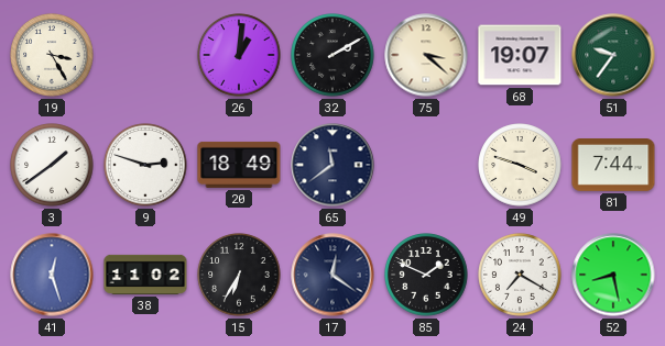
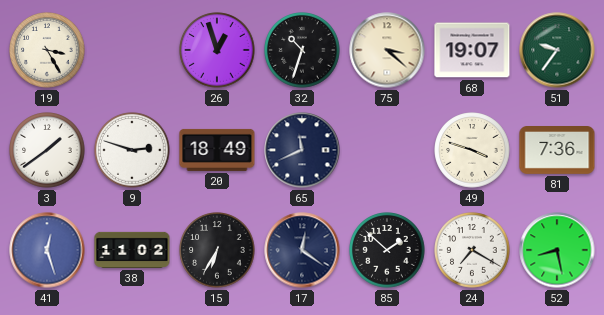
26: 1:01 -> 12:57
32: 2:10 -> 10:33
65: 11:39 -> 11:41
81: 7:44 -> 7:36
85: 1:49 -> 1:52
